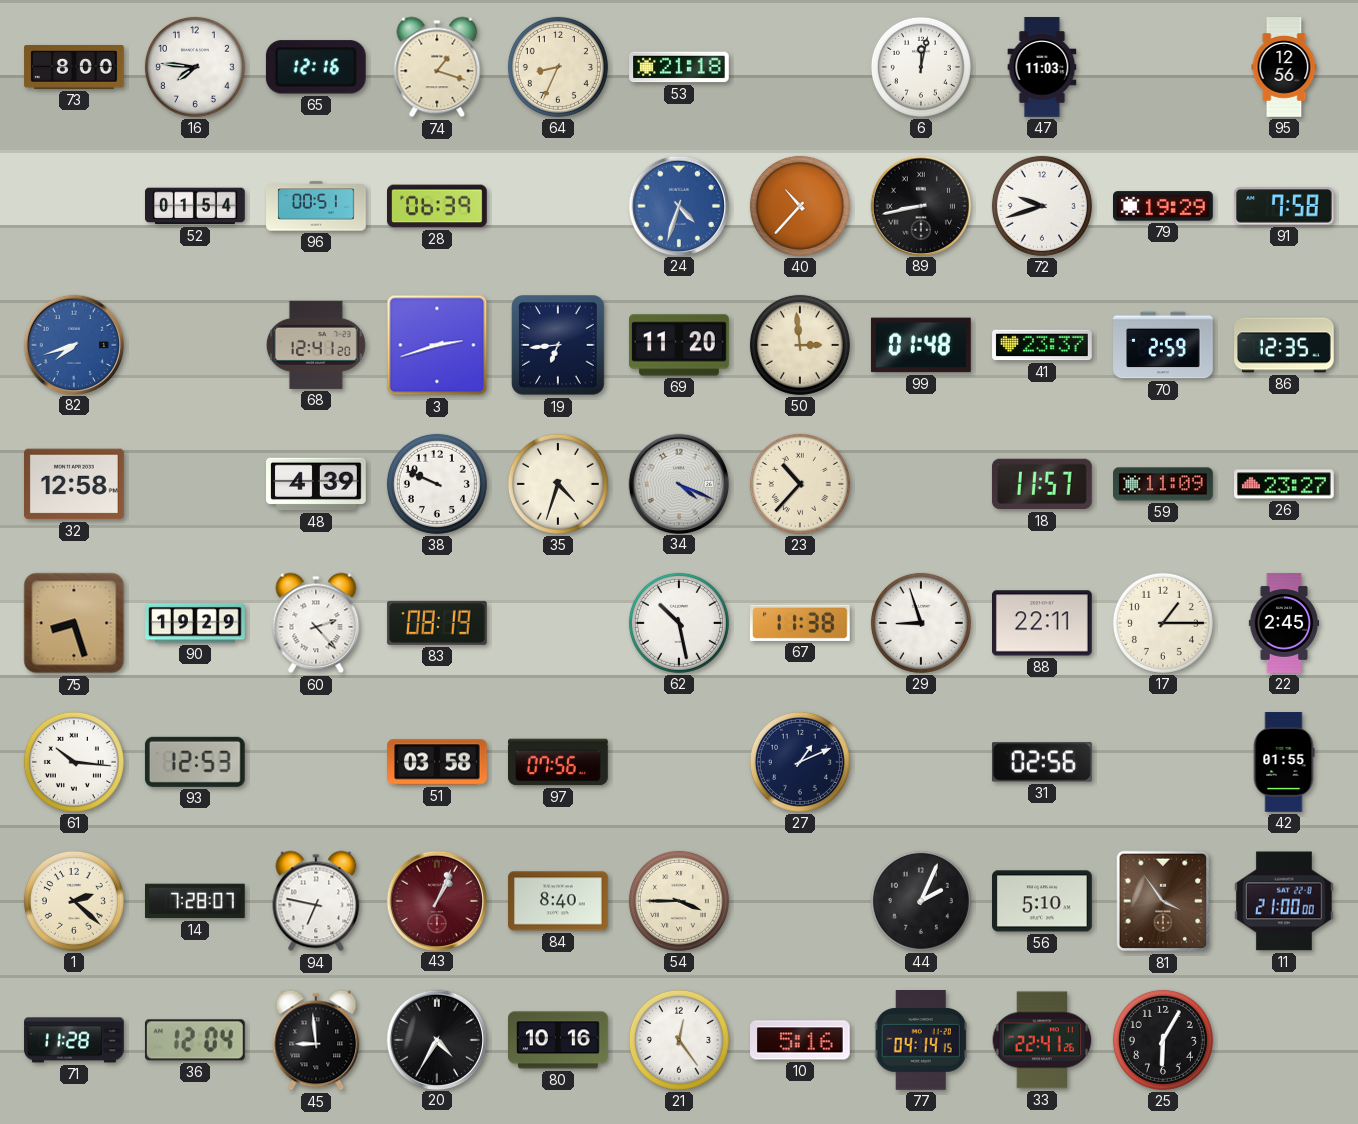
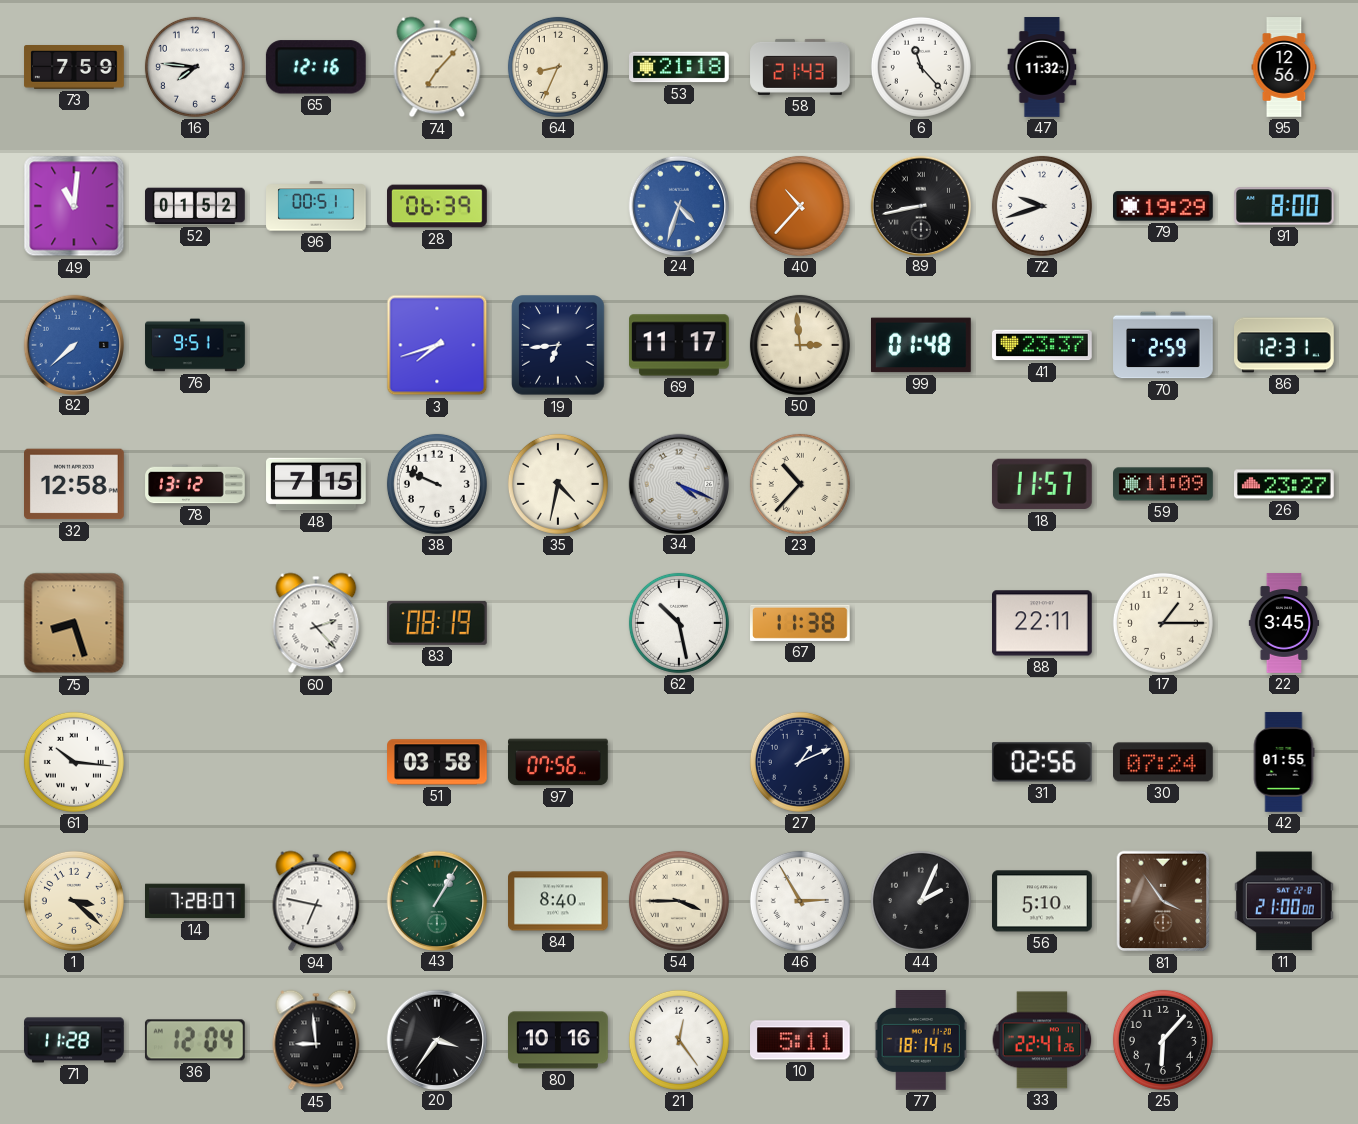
73: 8:00 -> 7:59
74: 1:18 -> 7:07
58: none -> 21:43
6: 12:02 -> 11:23
47: 11:03 -> 11:32
49: none -> 11:01
52: 01:54 -> 01:52
91: 7:58 -> 8:00
82: 7:42 -> 7:38
76: none -> 9:51
68: 12:41 -> none
3: 2:42 -> 7:42
69: 11:20 -> 11:17
86: 12:35 -> 12:31
78: none -> 13:12
48: 4:39 -> 7:15
35: 4:33 -> 4:32
90: 19:29 -> none
29: 8:57 -> none
22: 2:45 -> 3:45
93: 12:53 -> none
30: none -> 07:24
1: 2:22 -> 3:22
43: 1:04 -> 1:05
43 dial: burgundy -> green
46: none -> 2:55
20: 4:35 -> 3:36
10: 5:16 -> 5:11
77: 04:14 -> 18:14
25: 6:05 -> 6:07
